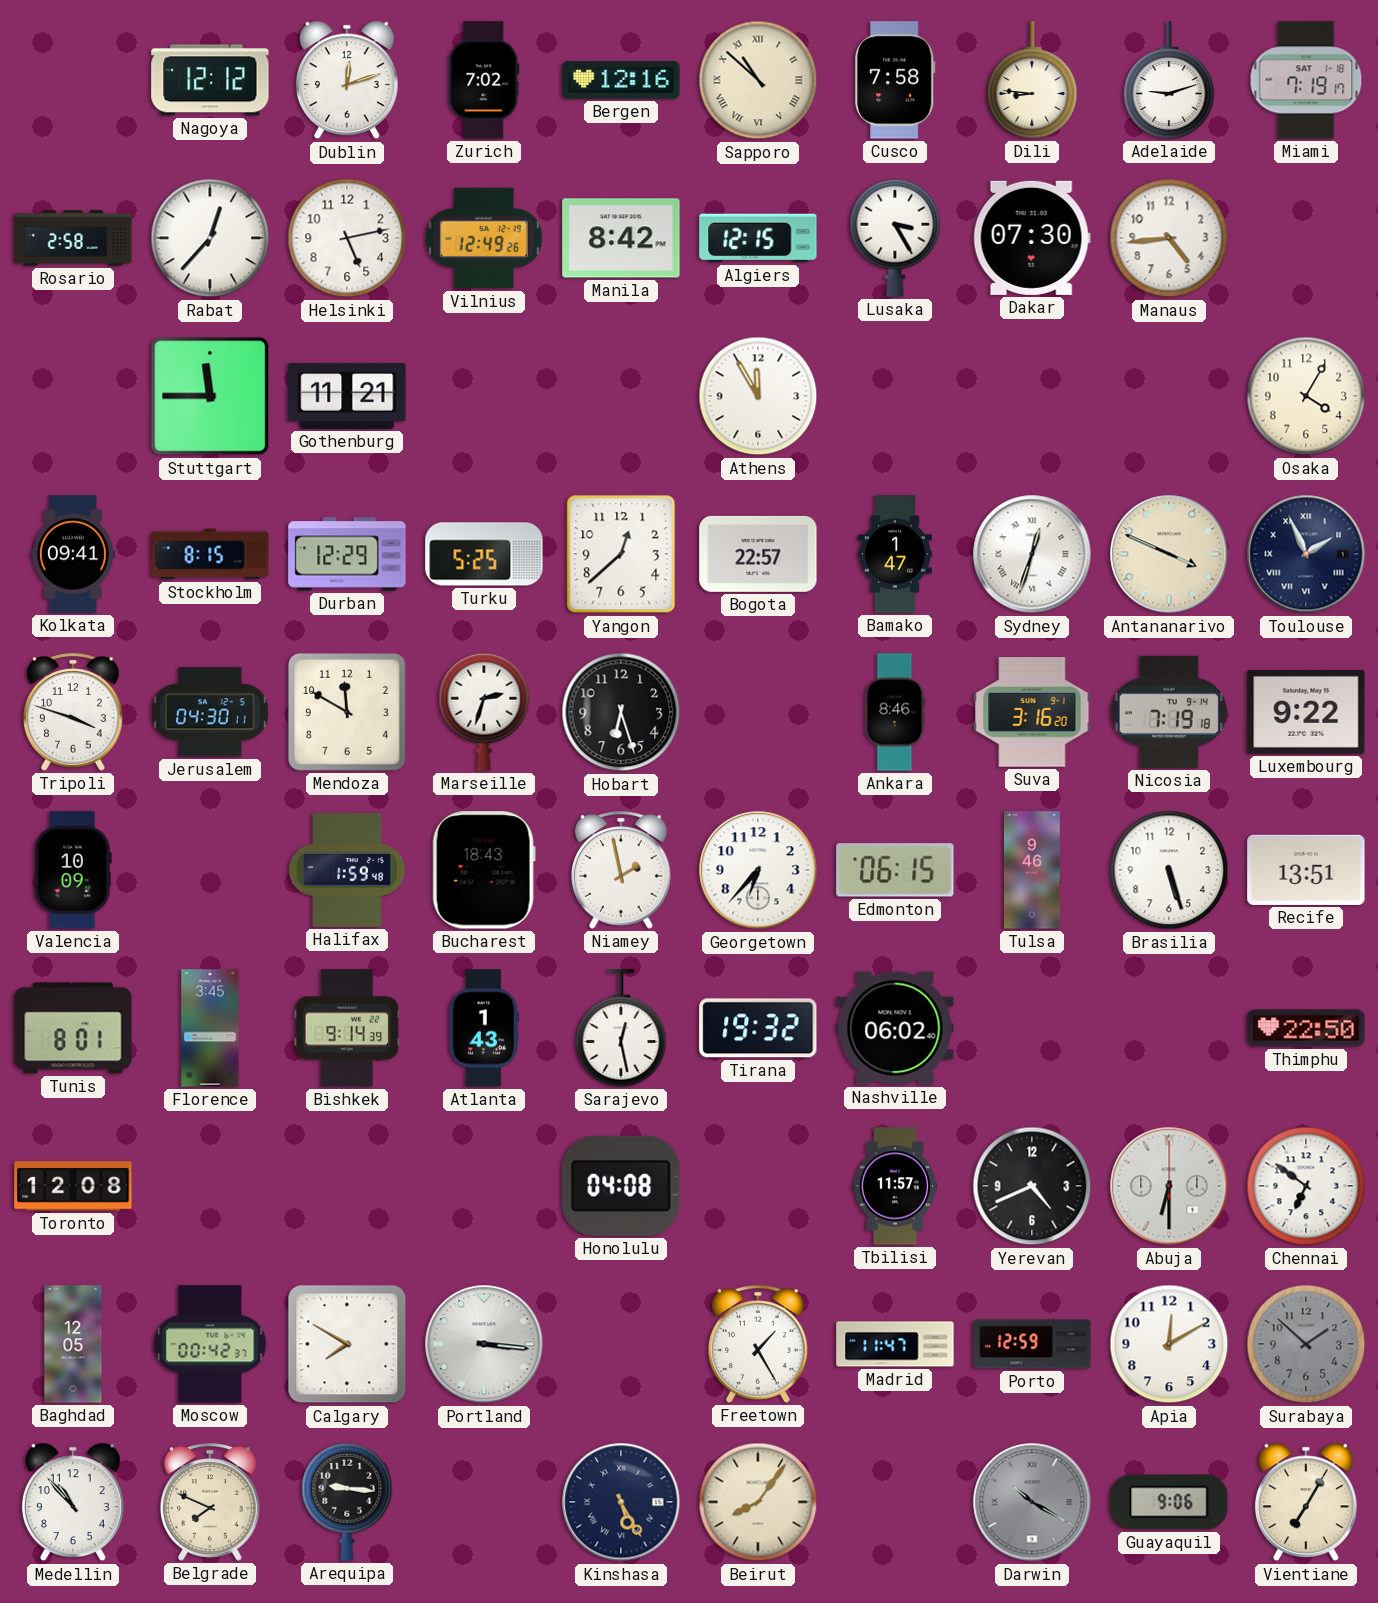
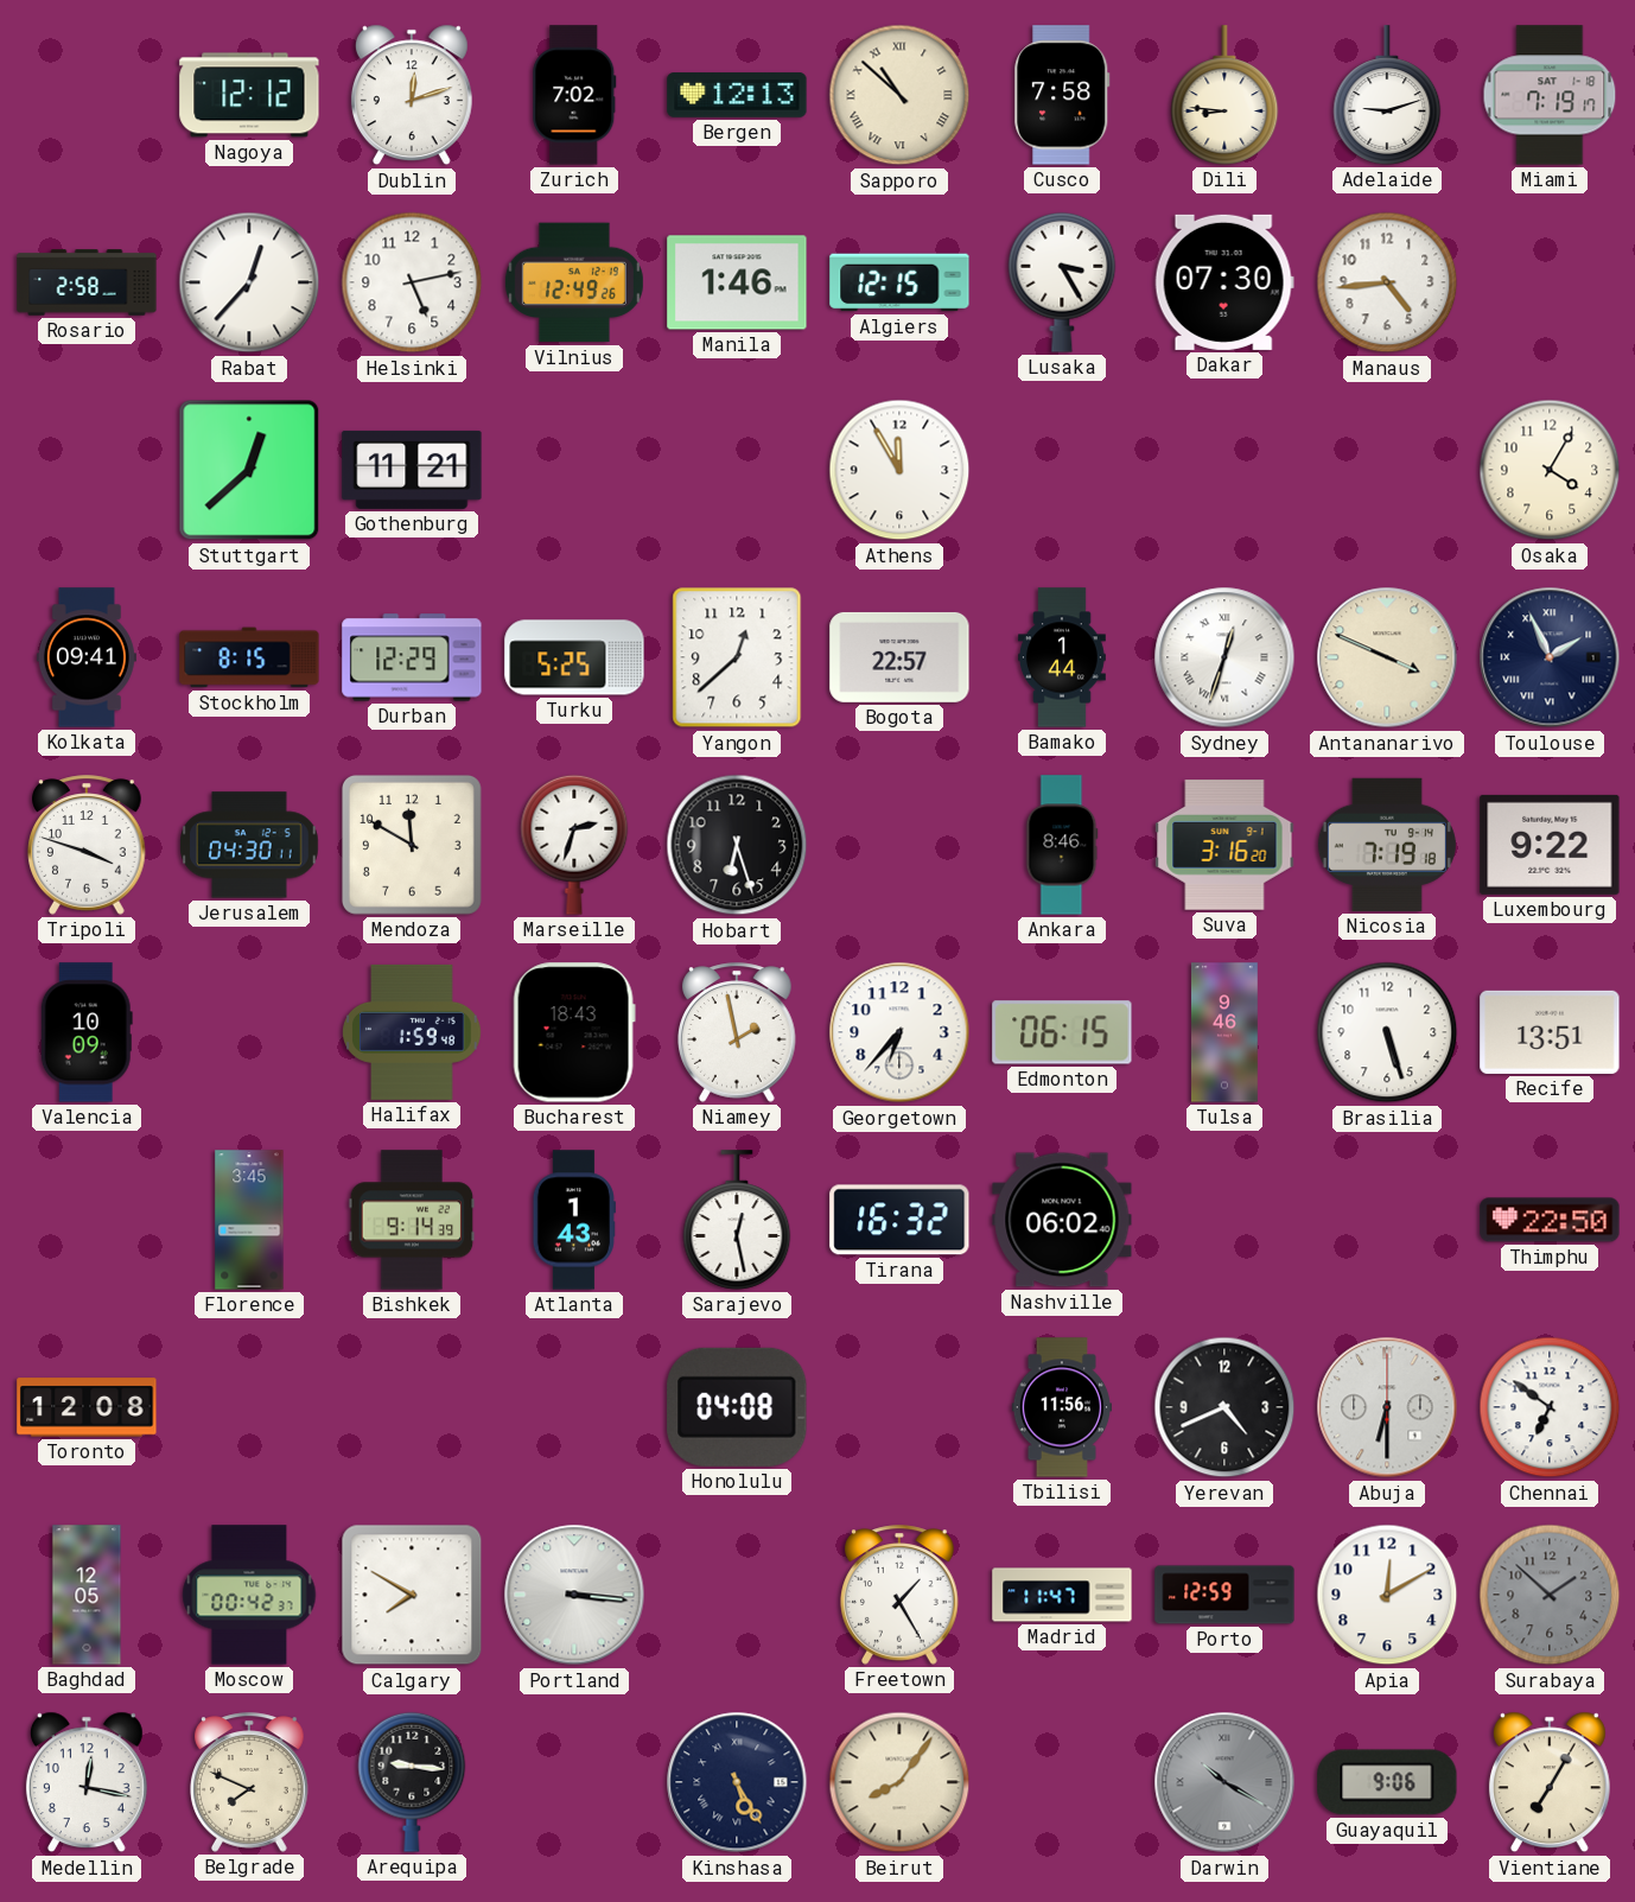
Bergen: 12:16 -> 12:13
Manila: 8:42 -> 1:46
Stuttgart: 11:45 -> 12:38
Bamako: 1:47 -> 1:44
Tunis: 8:01 -> none
Tirana: 19:32 -> 16:32
Tbilisi: 11:57 -> 11:56
Medellin: 10:53 -> 12:17
